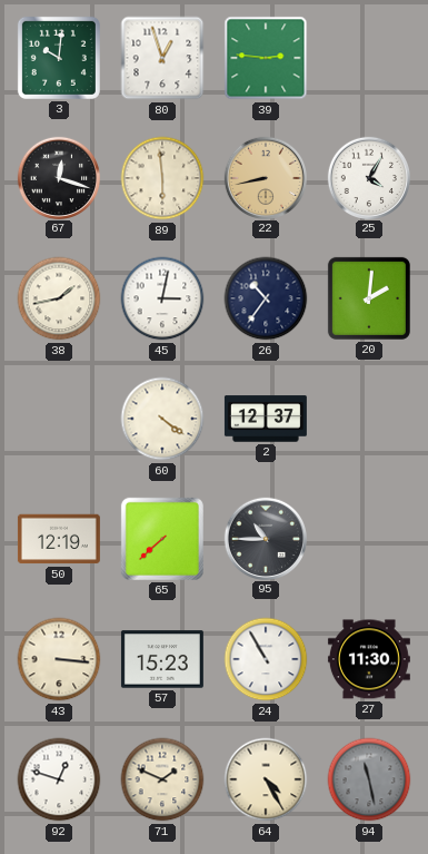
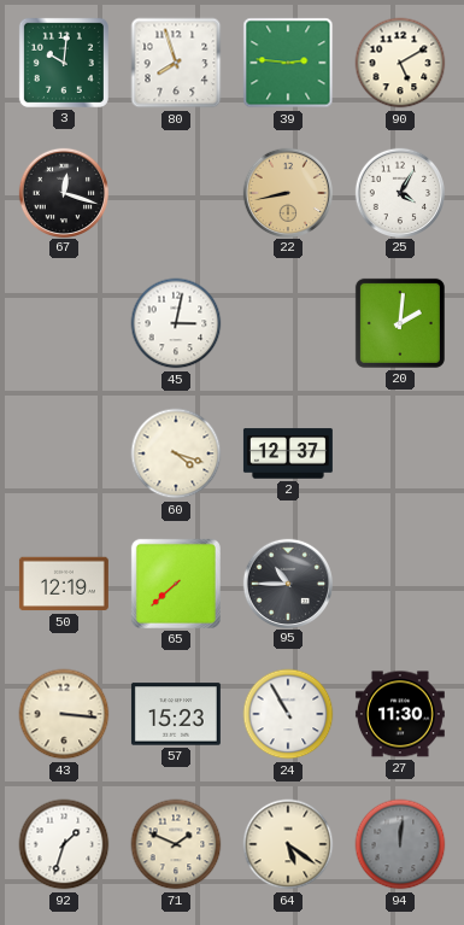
80: 12:57 -> 7:57
90: none -> 5:10
89: 5:59 -> none
38: 1:43 -> none
26: 10:36 -> none
60: 4:21 -> 4:18
92: 12:48 -> 1:33
64: 4:25 -> 5:21
94: 11:28 -> 12:01
